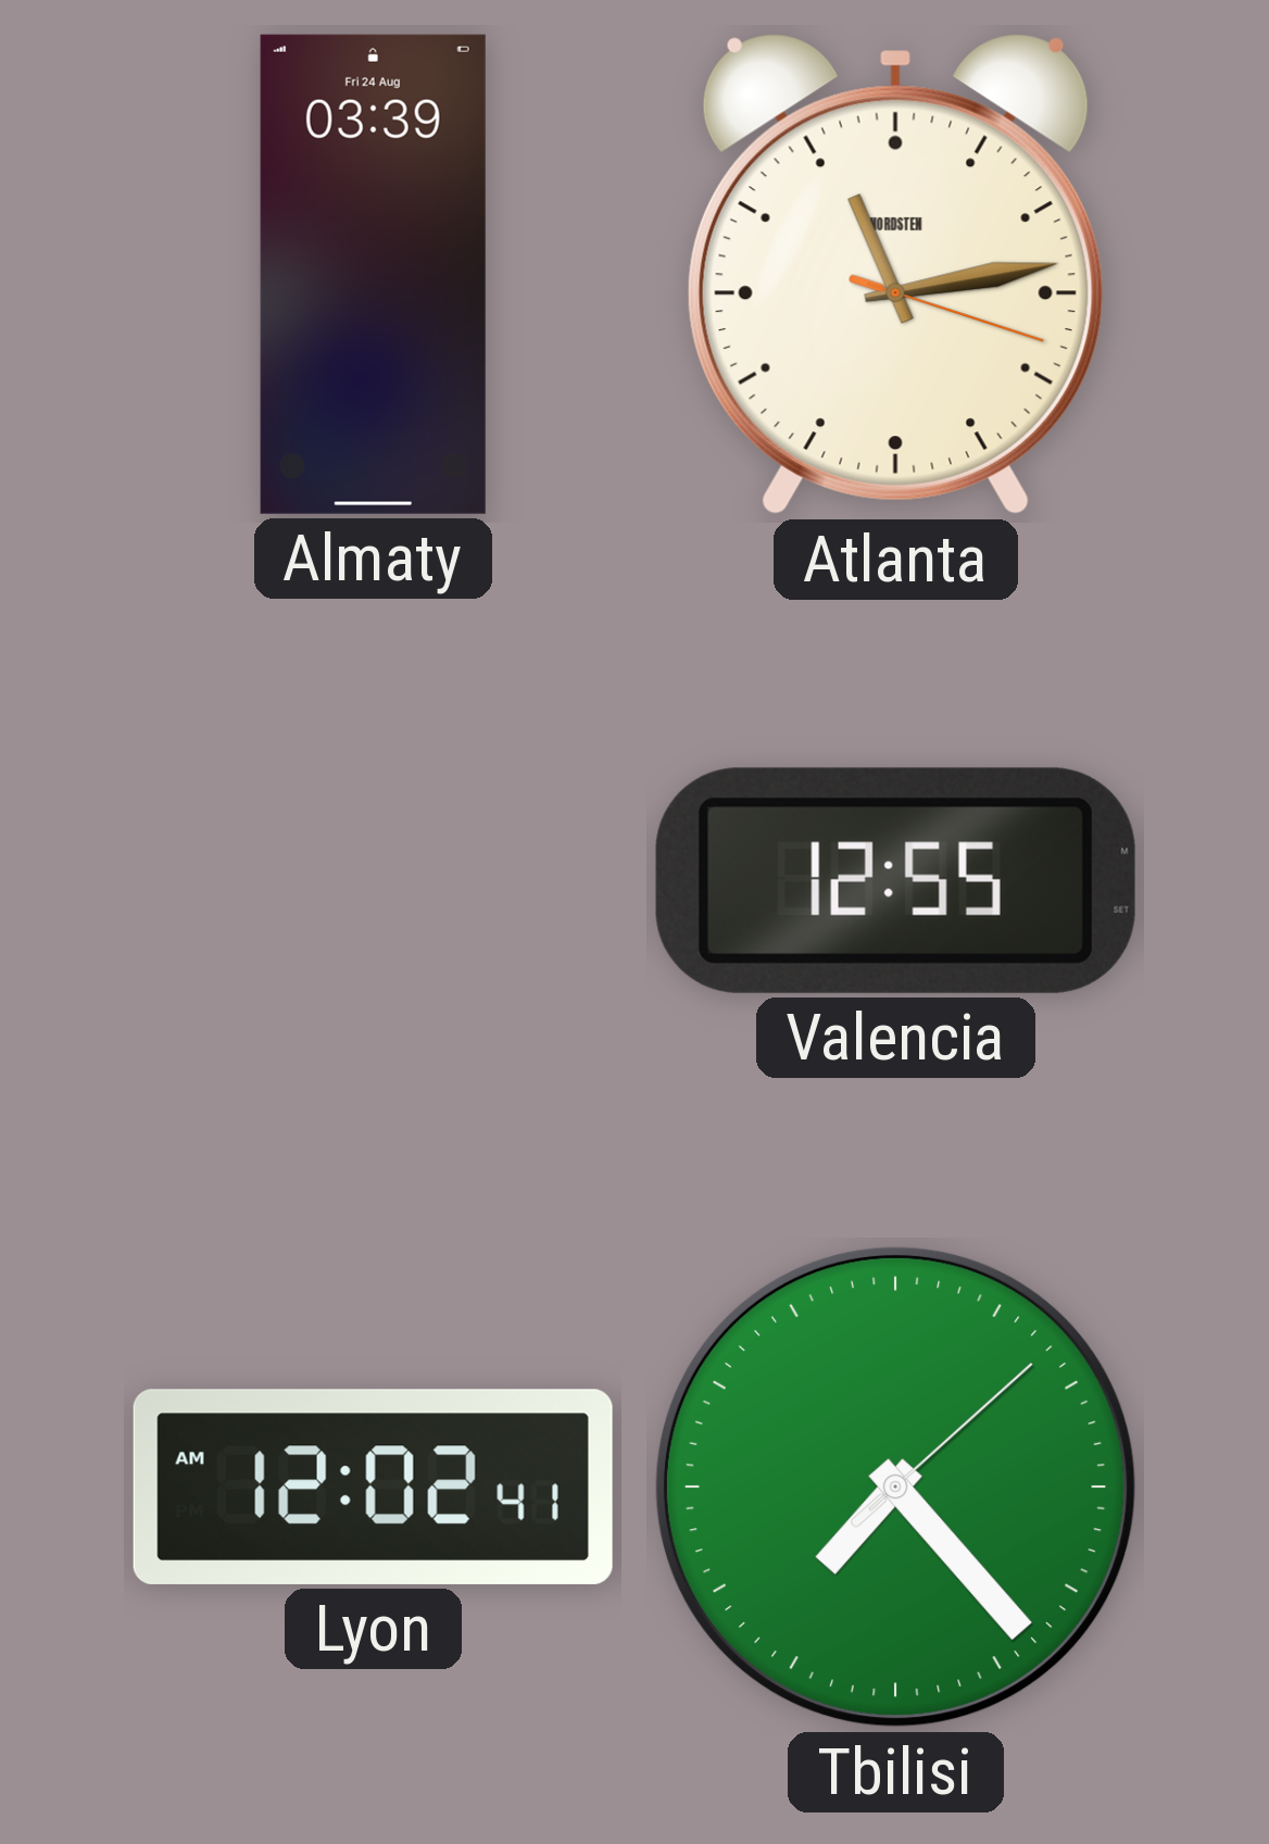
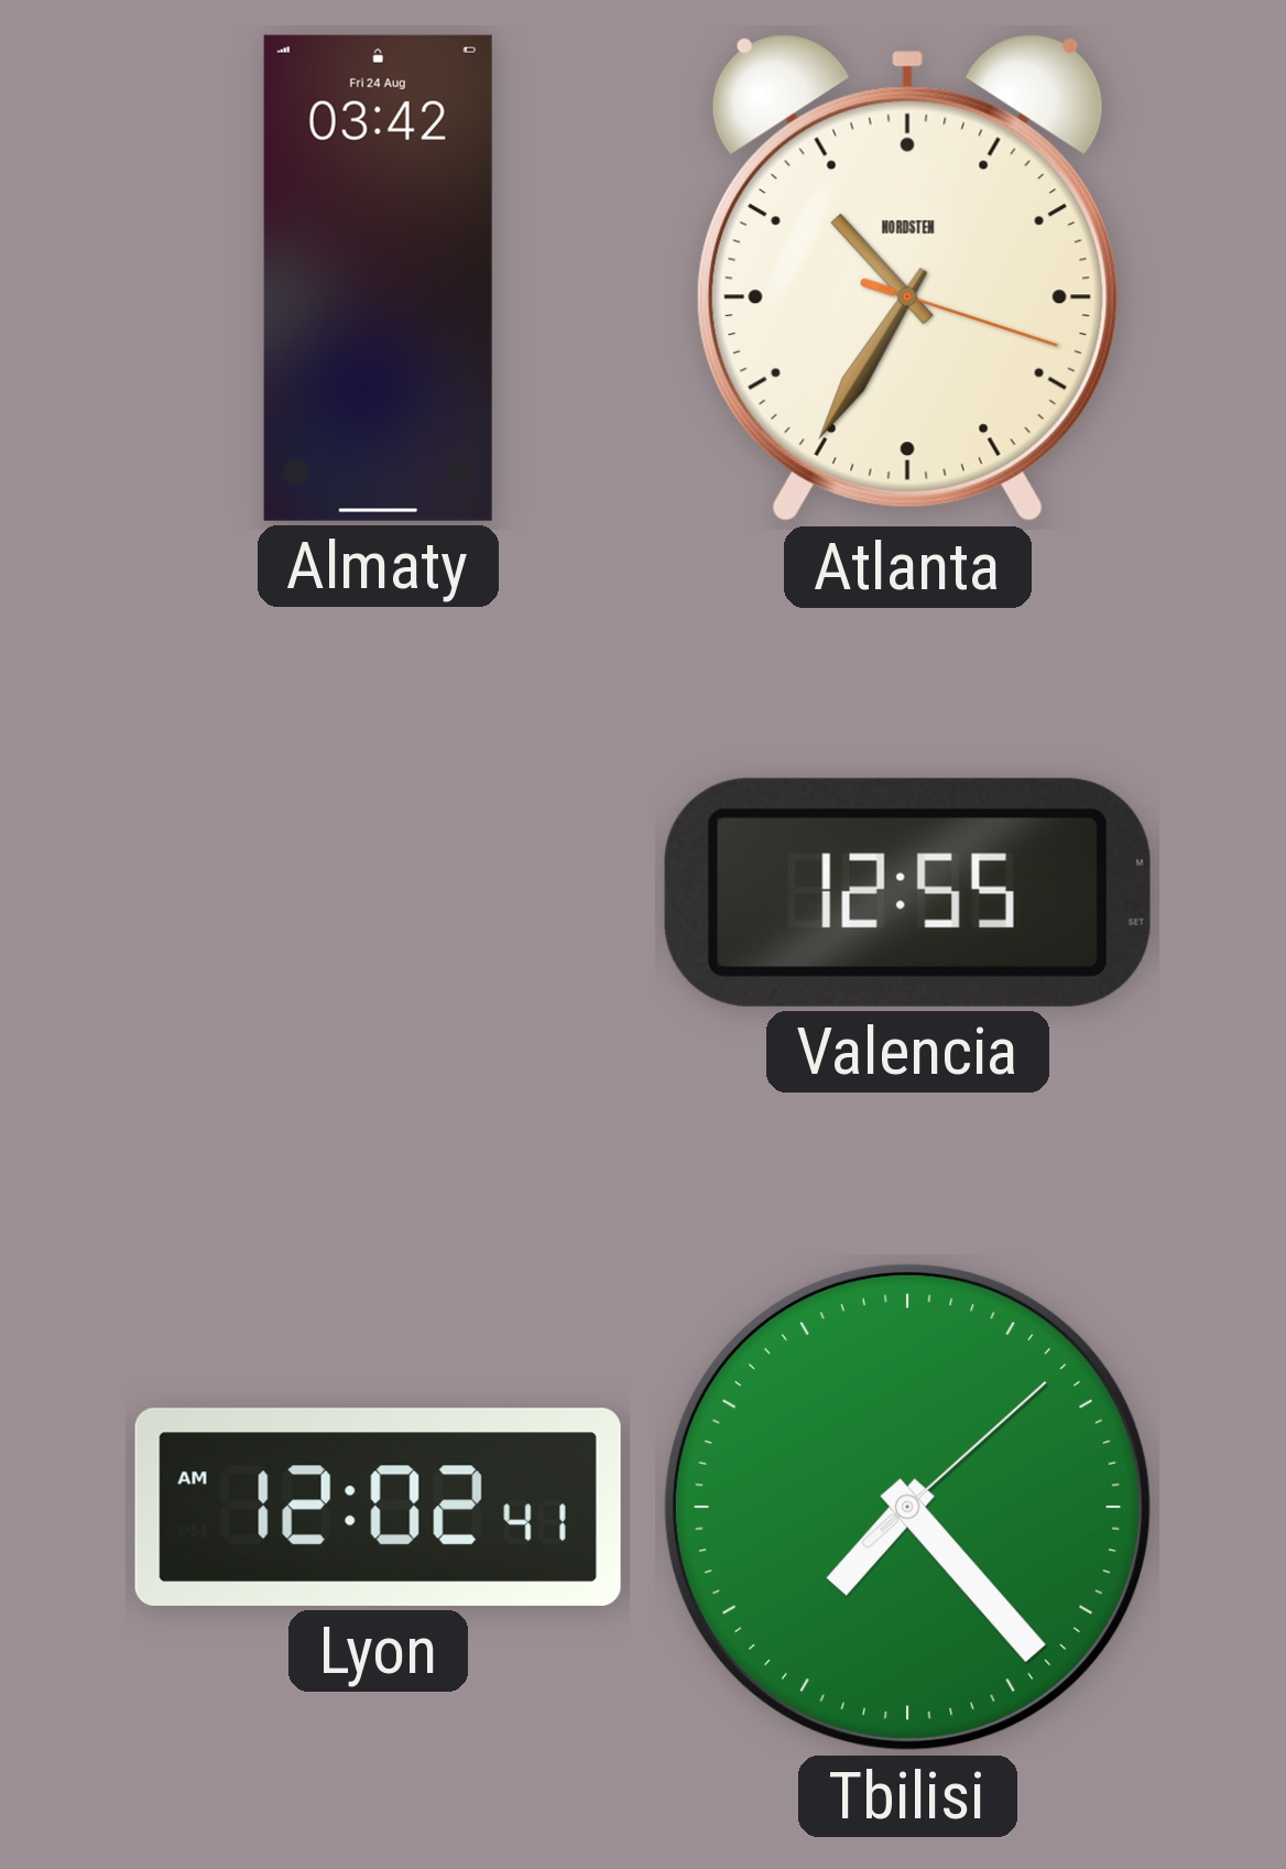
Almaty: 03:39 -> 03:42
Atlanta: 11:13 -> 10:35
